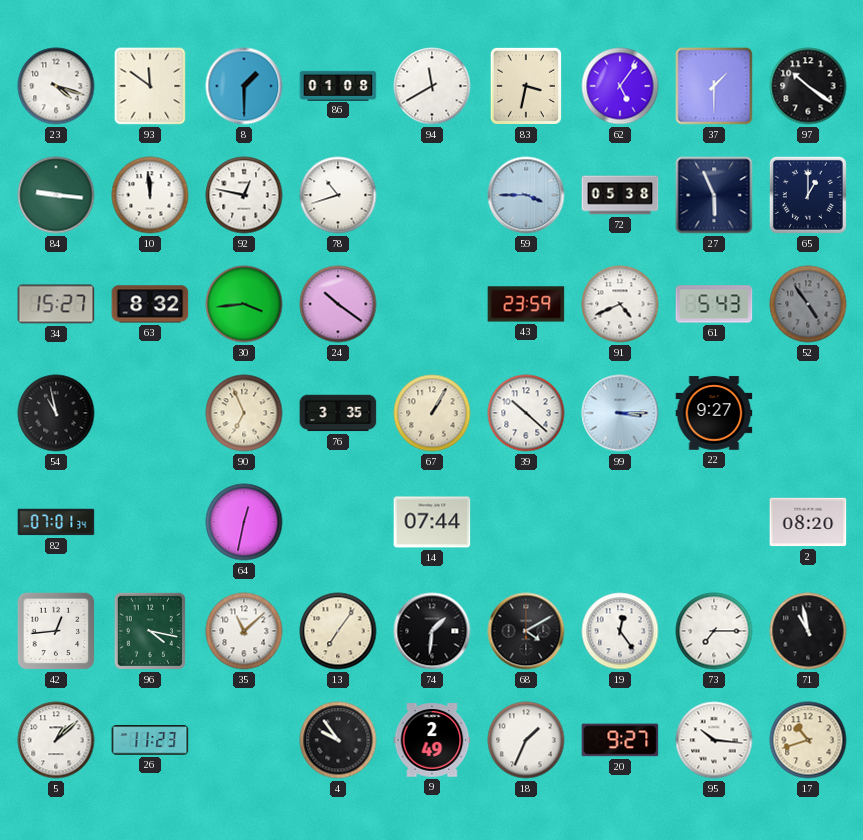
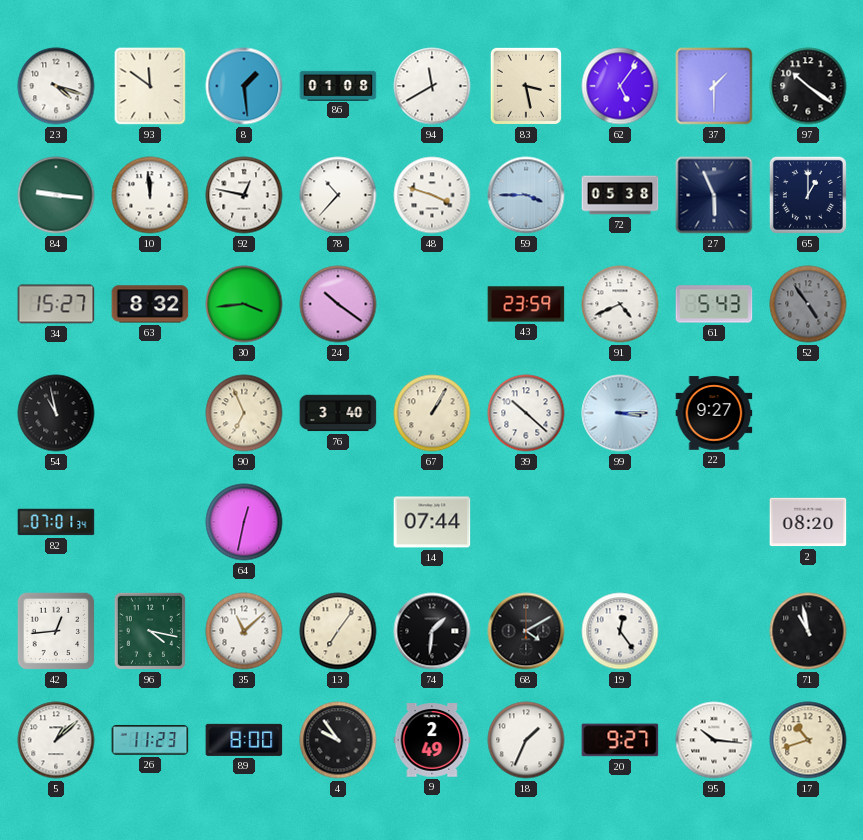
8: 1:30 -> 1:29
83: 3:32 -> 3:28
78: 10:42 -> 10:37
48: none -> 3:48
76: 3:35 -> 3:40
73: 7:15 -> none
89: none -> 8:00
